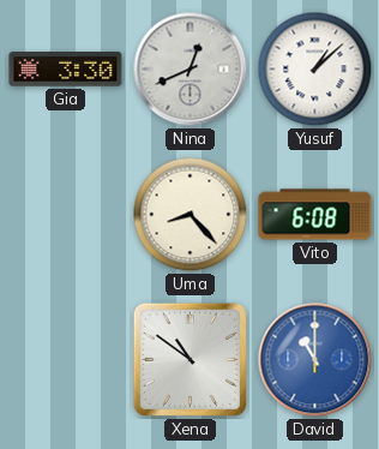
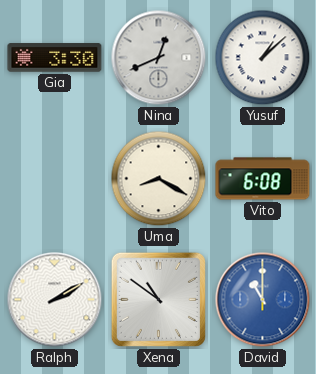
Uma: 8:23 -> 8:20
Ralph: none -> 2:10
